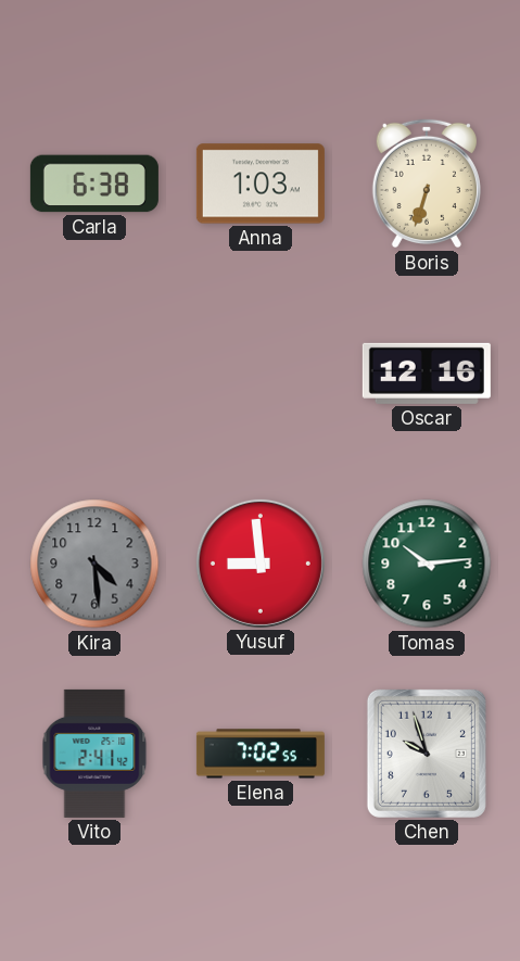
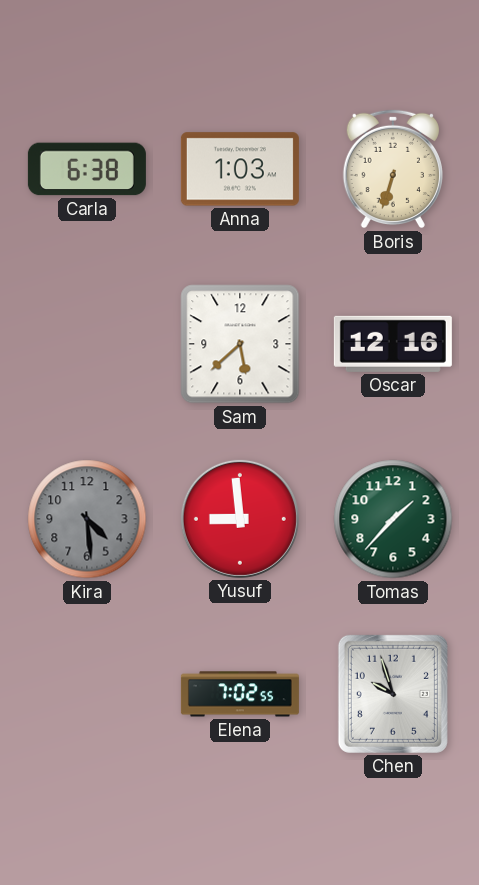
Sam: none -> 5:38
Tomas: 10:14 -> 1:37
Vito: 2:41 -> none
